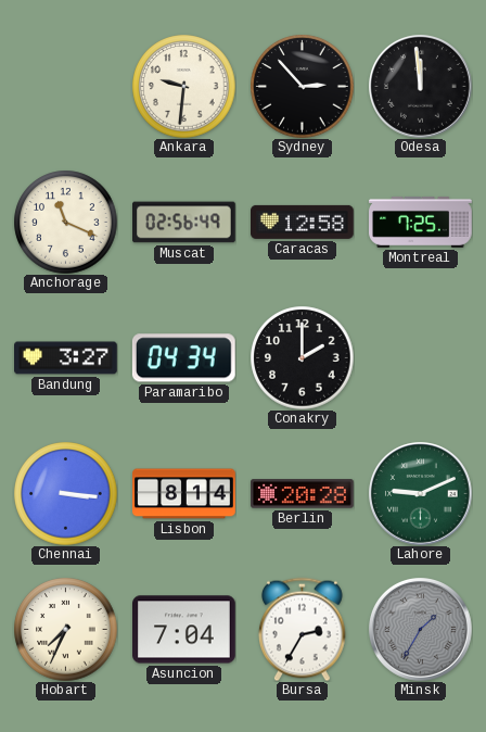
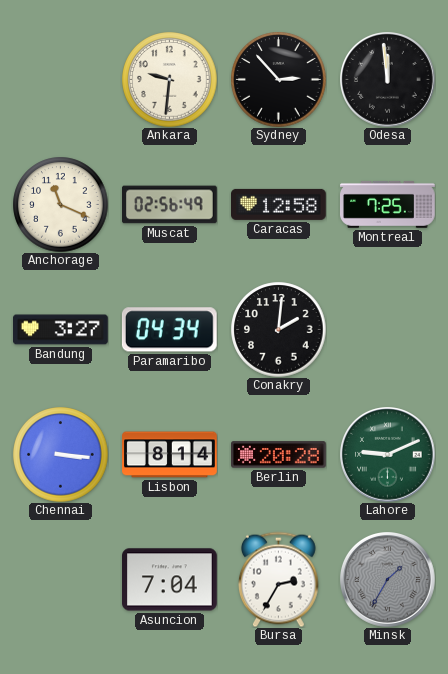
Conakry: 2:00 -> 2:01
Hobart: 7:34 -> none
